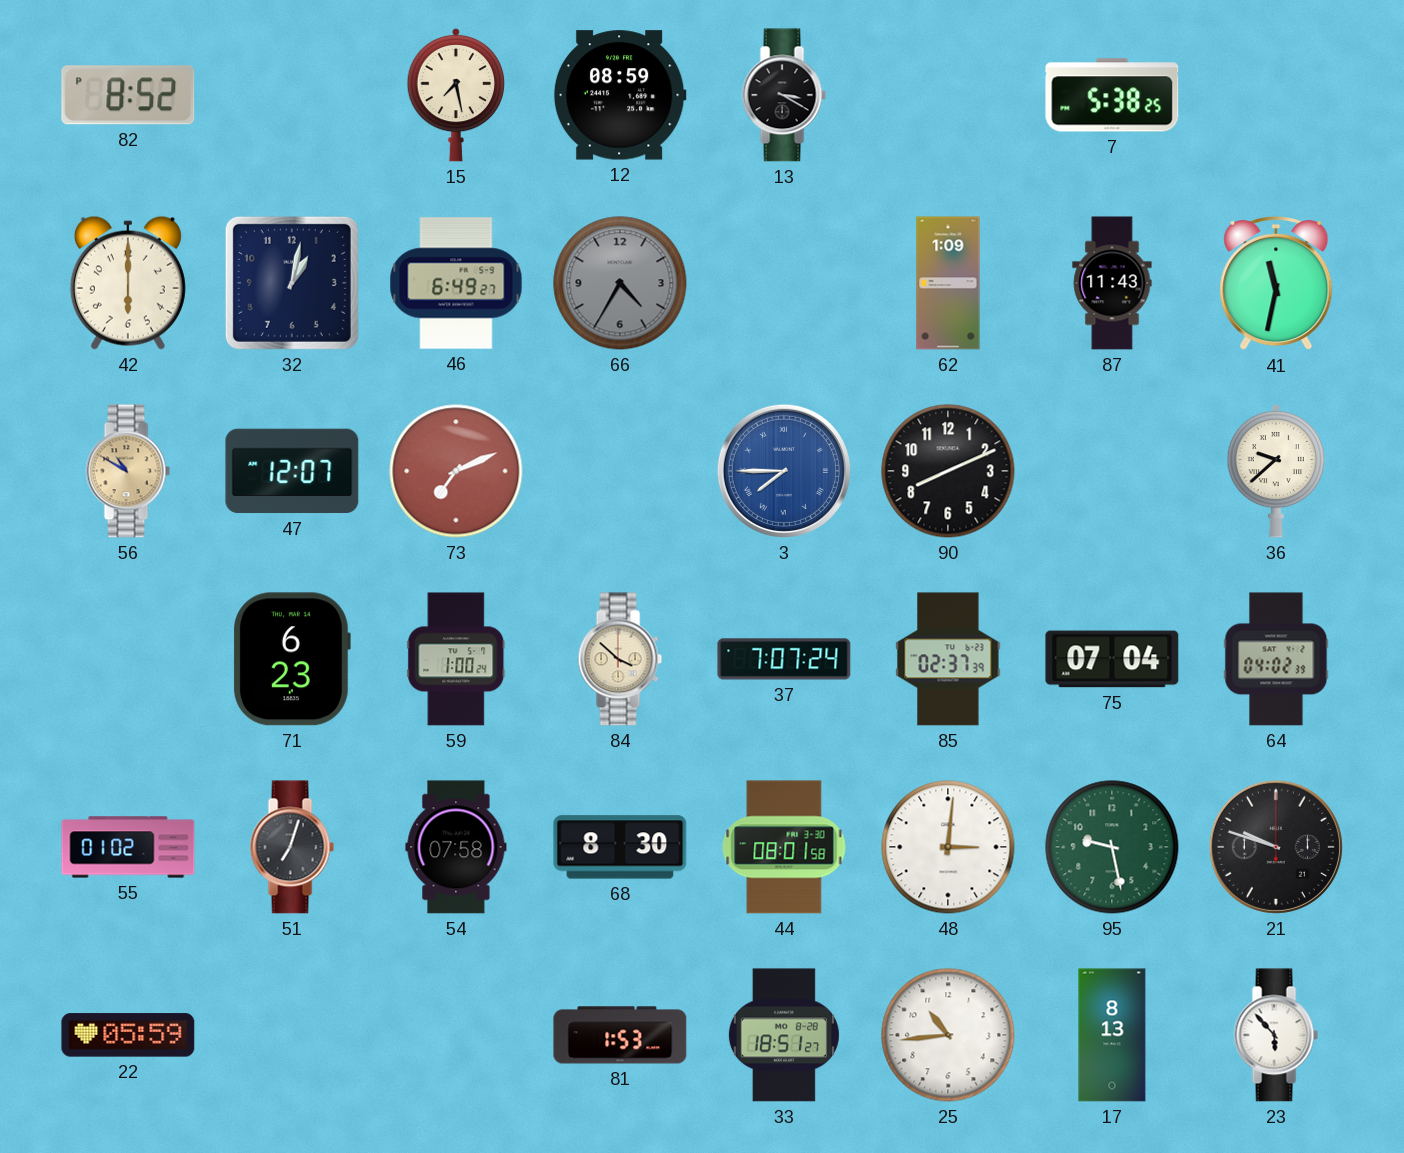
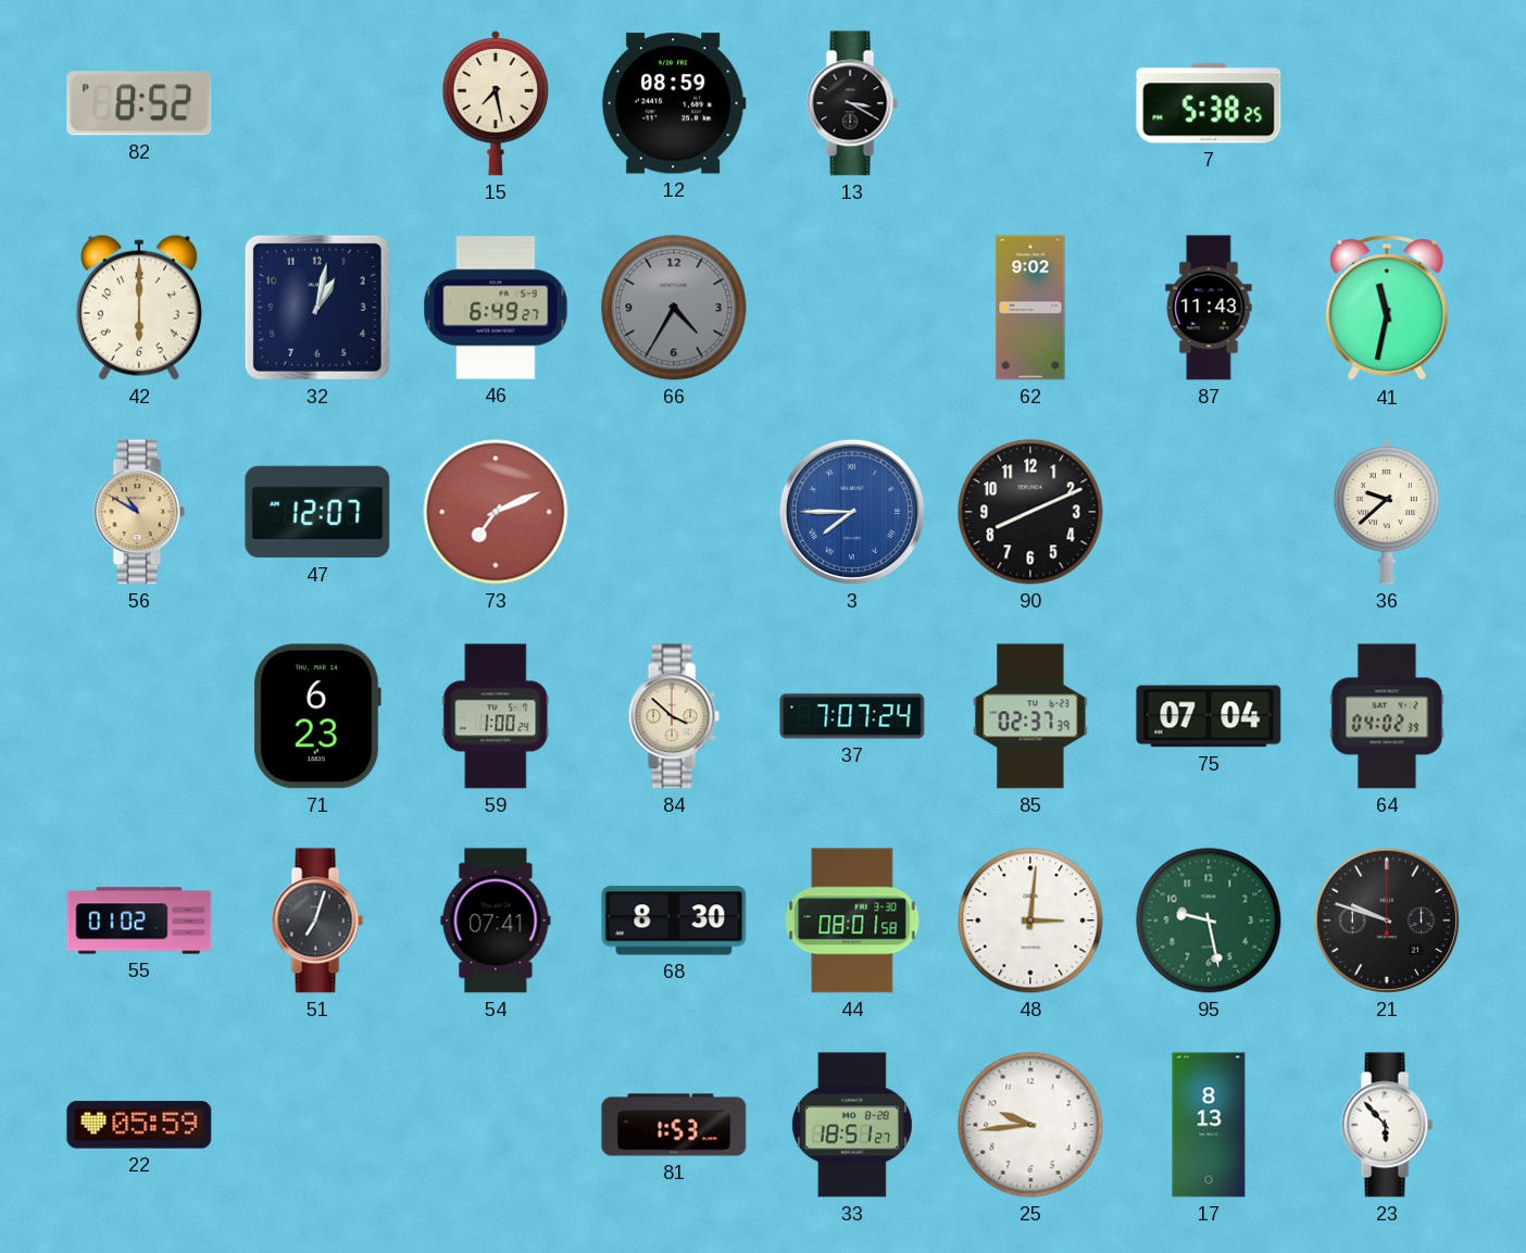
62: 1:09 -> 9:02
54: 07:58 -> 07:41
25: 10:44 -> 9:44
